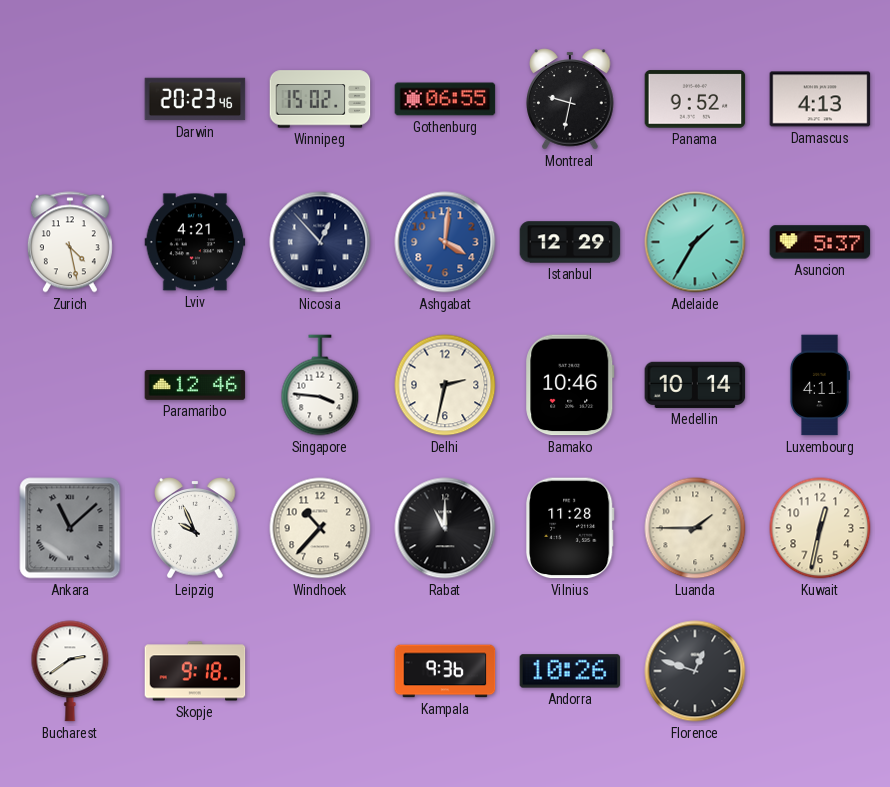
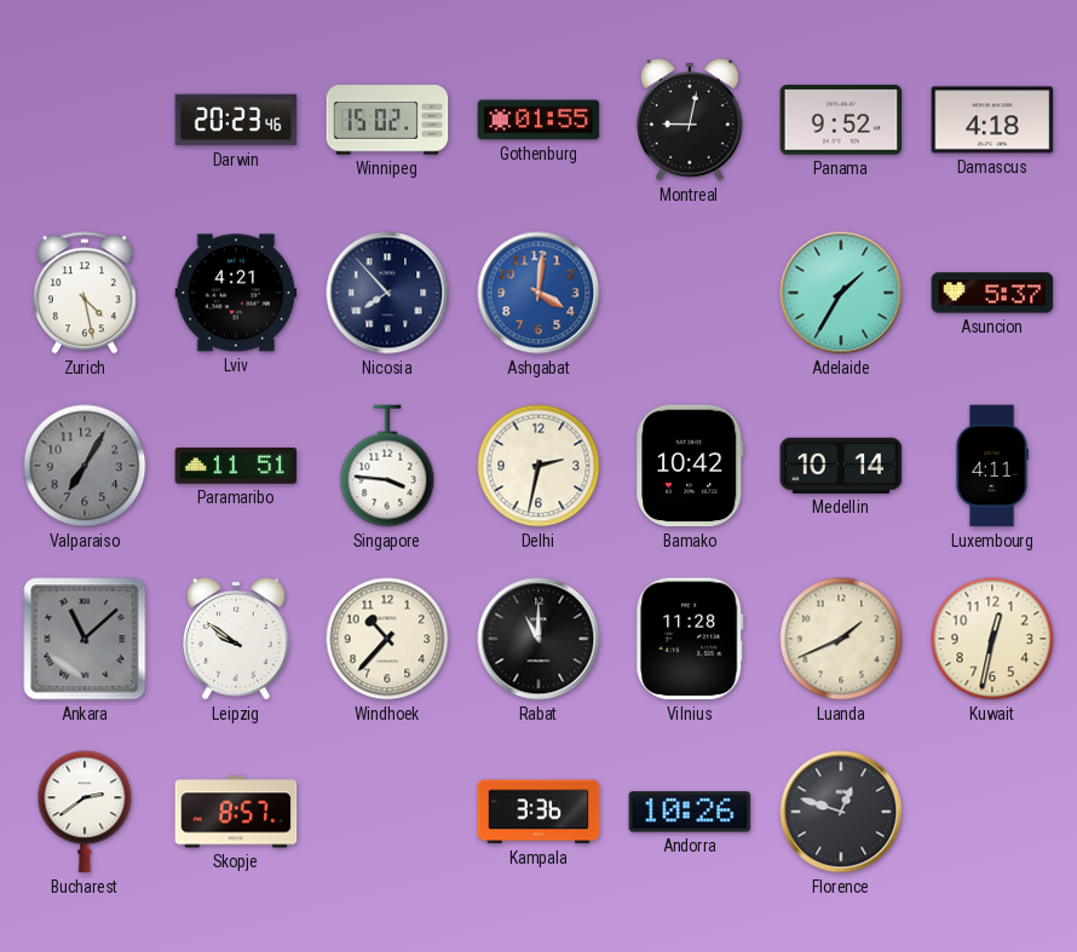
Gothenburg: 06:55 -> 01:55
Montreal: 9:32 -> 9:02
Damascus: 4:13 -> 4:18
Nicosia: 12:53 -> 7:53
Istanbul: 12:29 -> none
Valparaiso: none -> 7:05
Paramaribo: 12:46 -> 11:51
Bamako: 10:46 -> 10:42
Leipzig: 9:56 -> 9:51
Luanda: 1:45 -> 1:41
Skopje: 9:18 -> 8:57
Kampala: 9:36 -> 3:36
